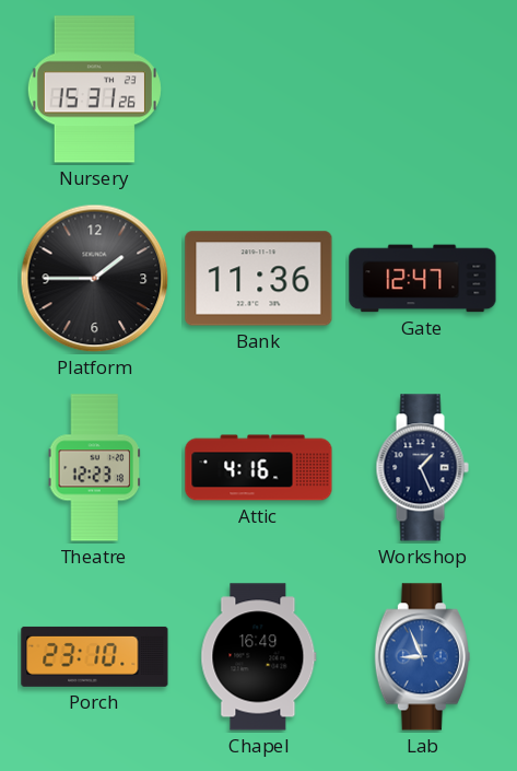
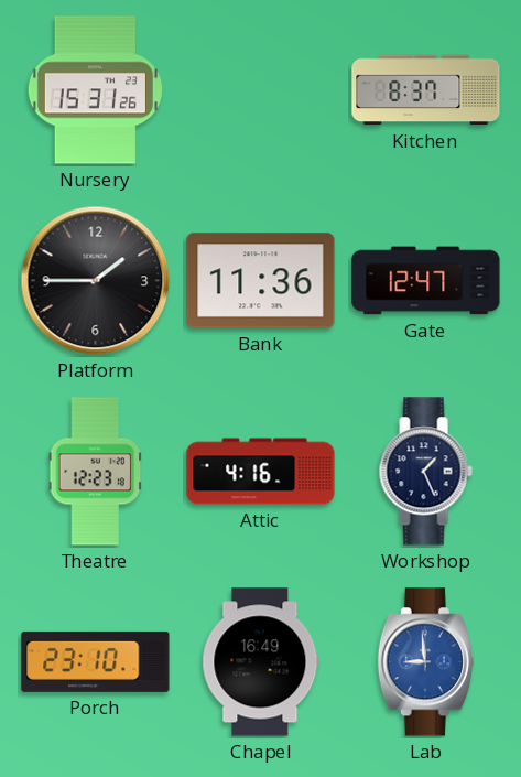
Kitchen: none -> 8:37
Lab: 8:56 -> 8:59
